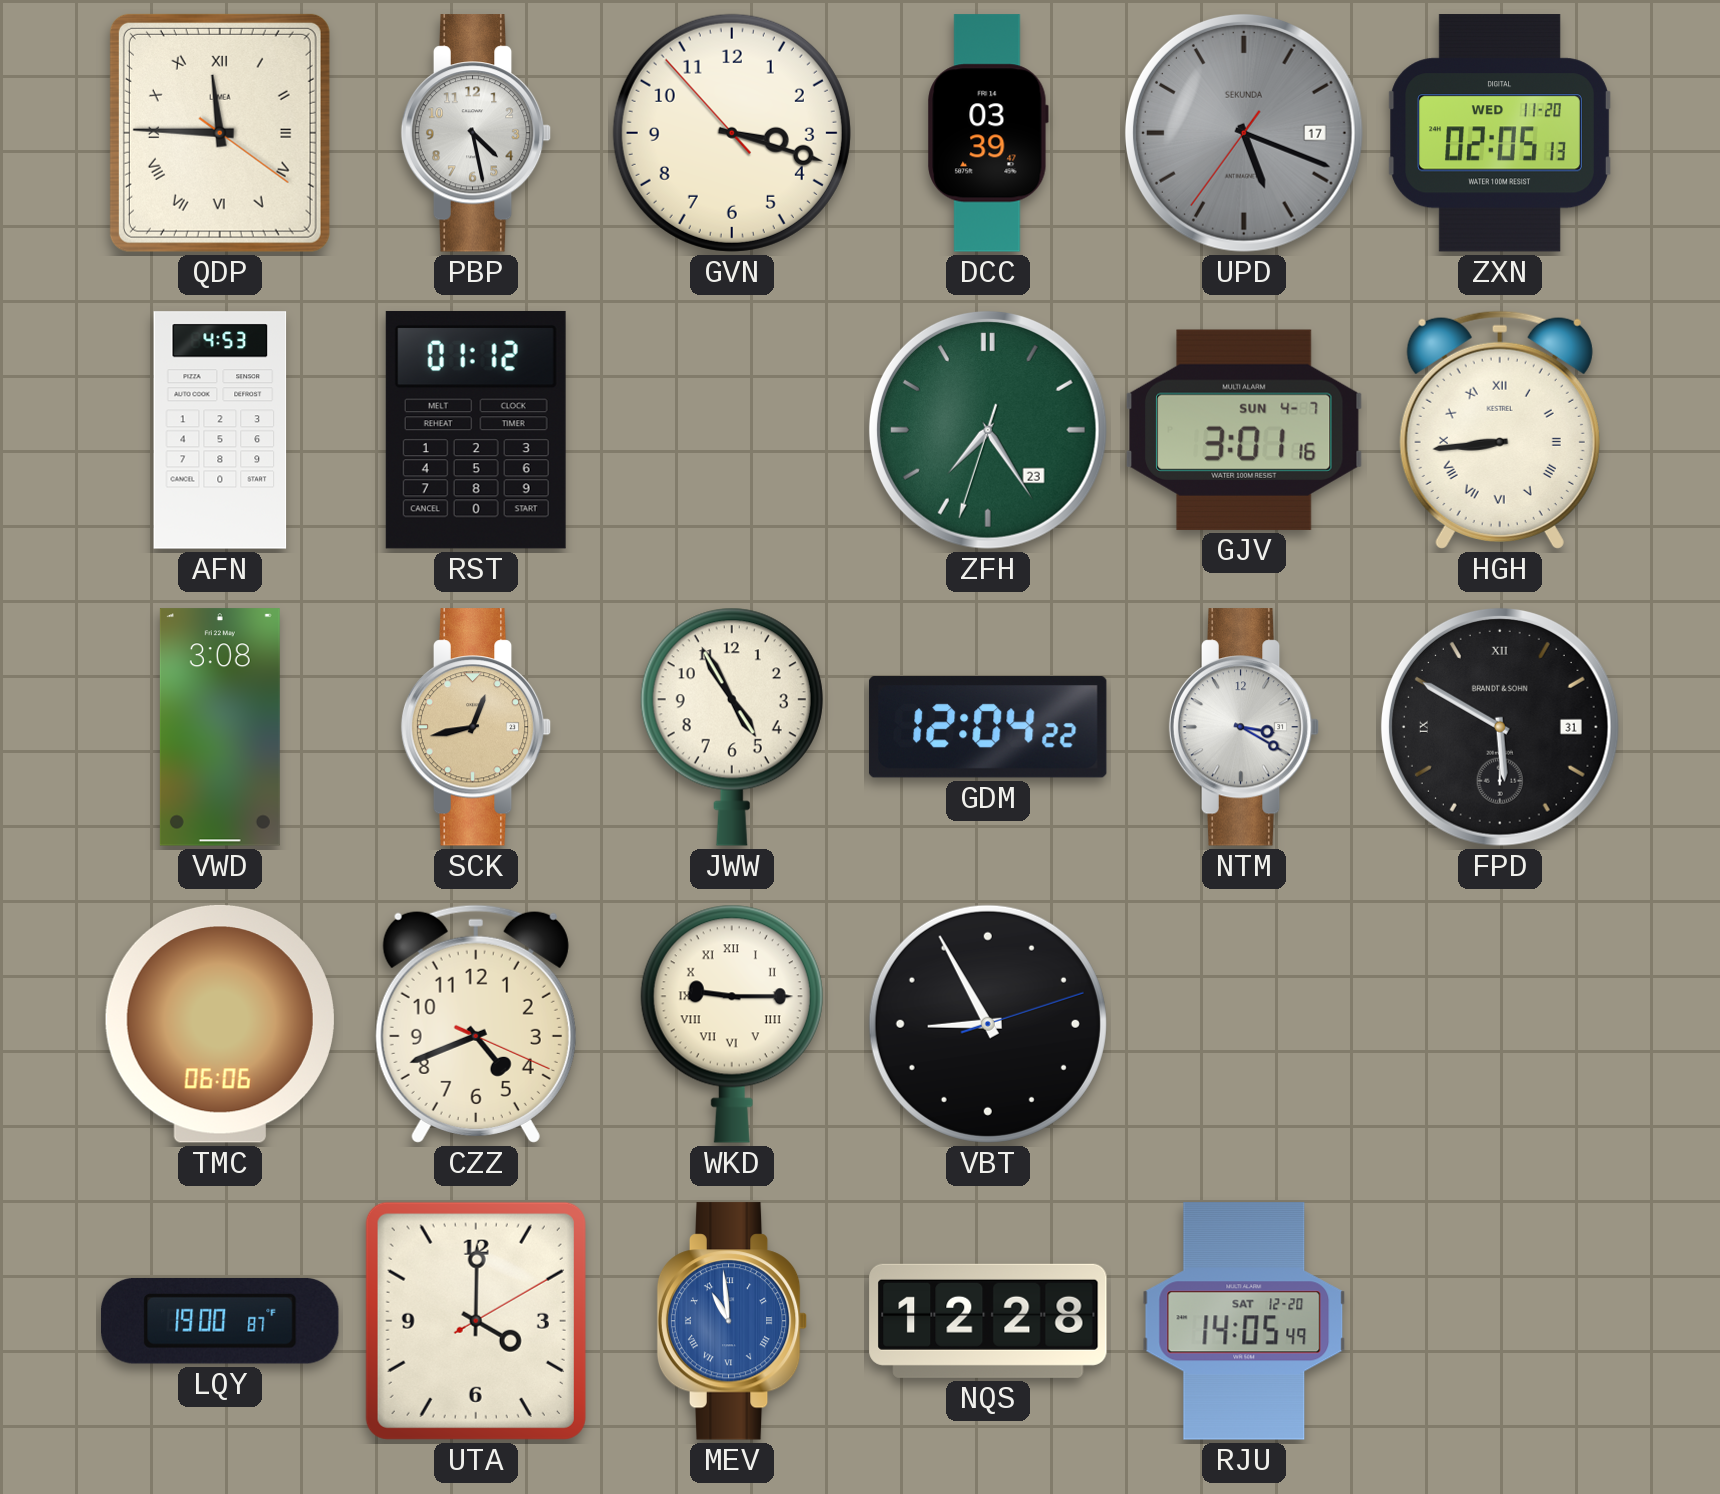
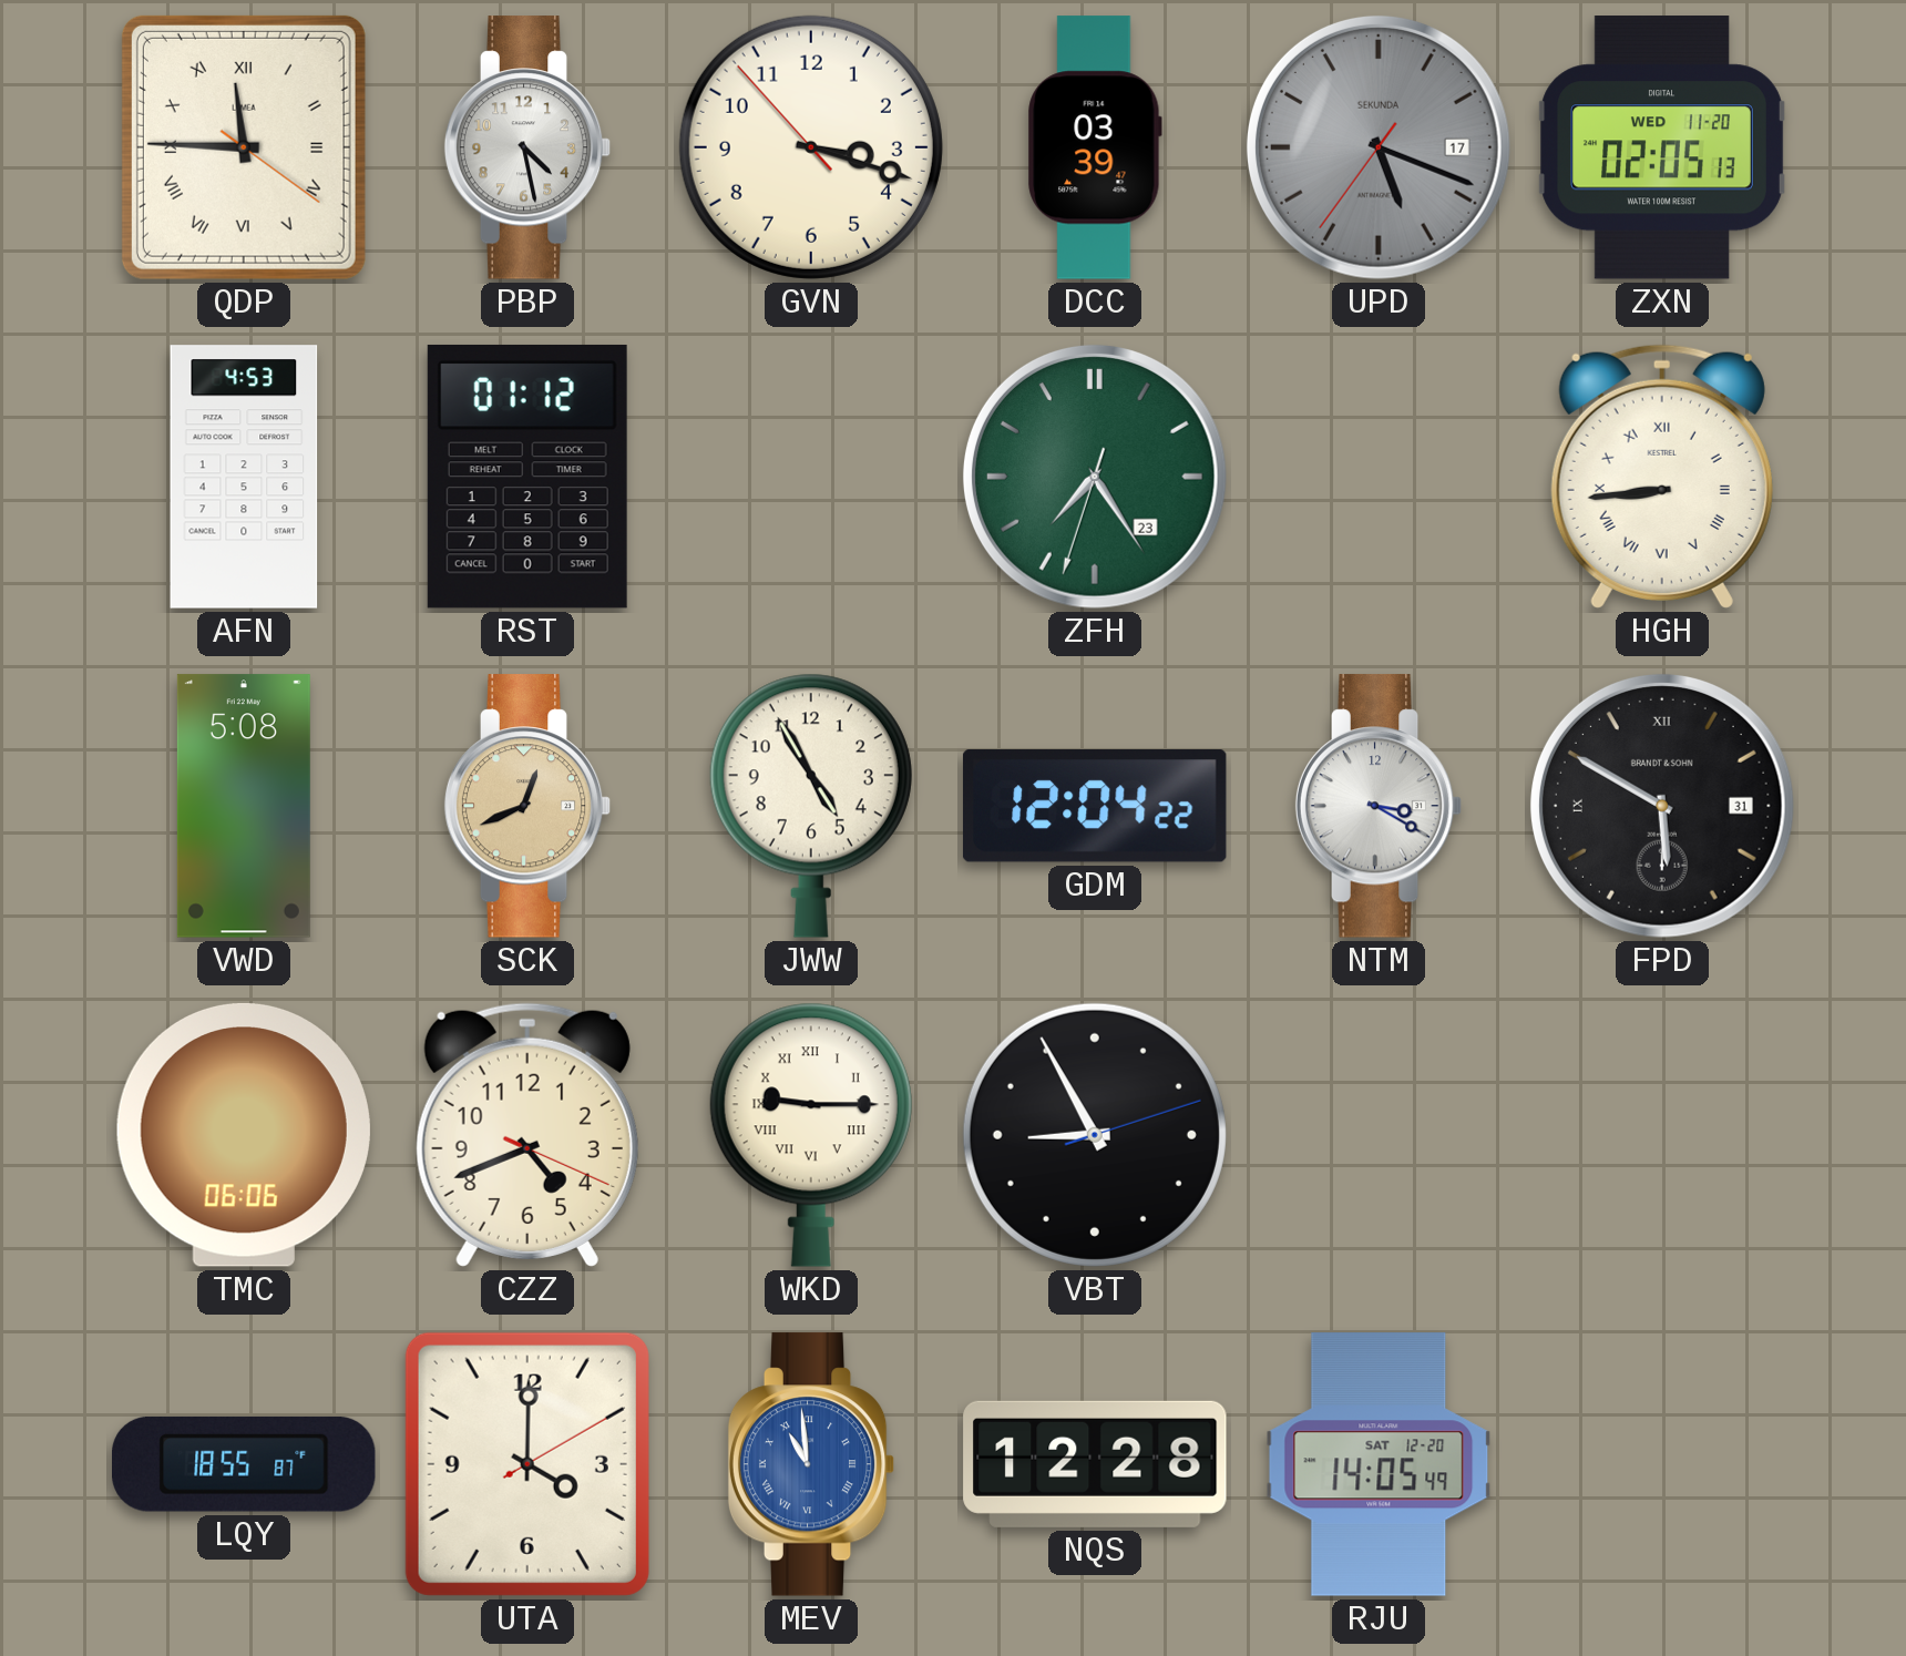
GJV: 3:01 -> none
VWD: 3:08 -> 5:08
SCK: 12:43 -> 12:41
LQY: 19:00 -> 18:55
